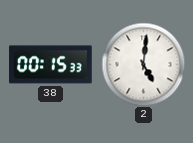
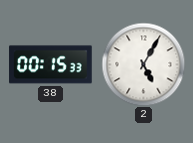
2: 5:01 -> 5:05
